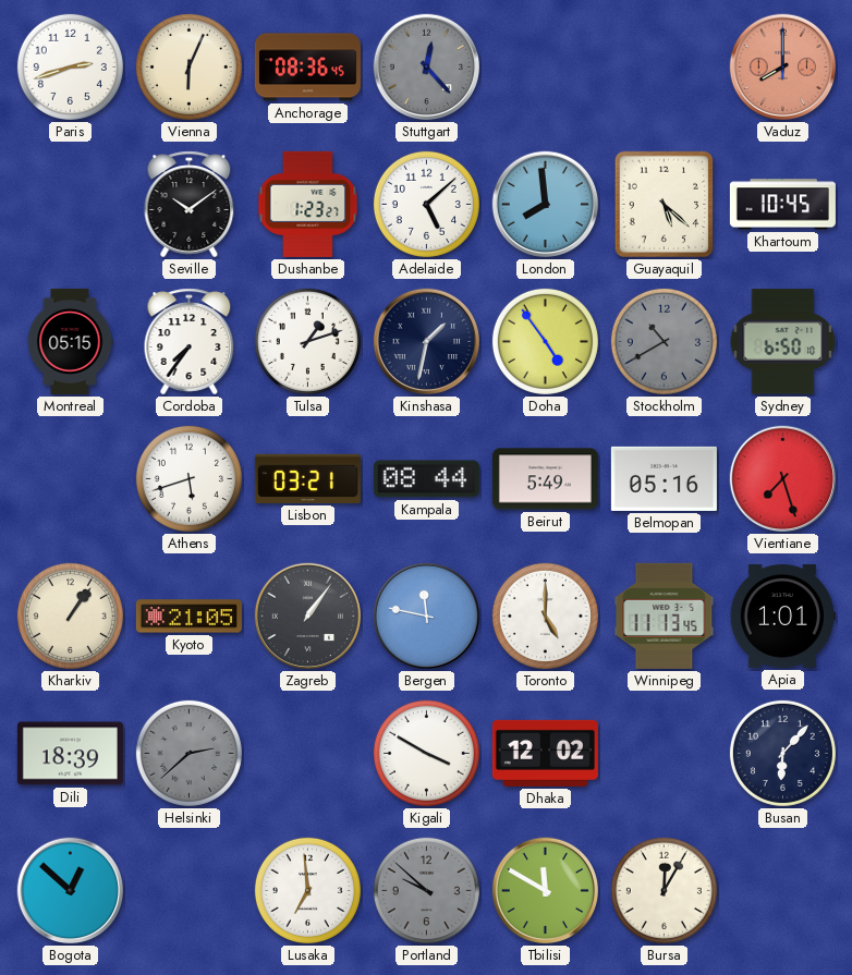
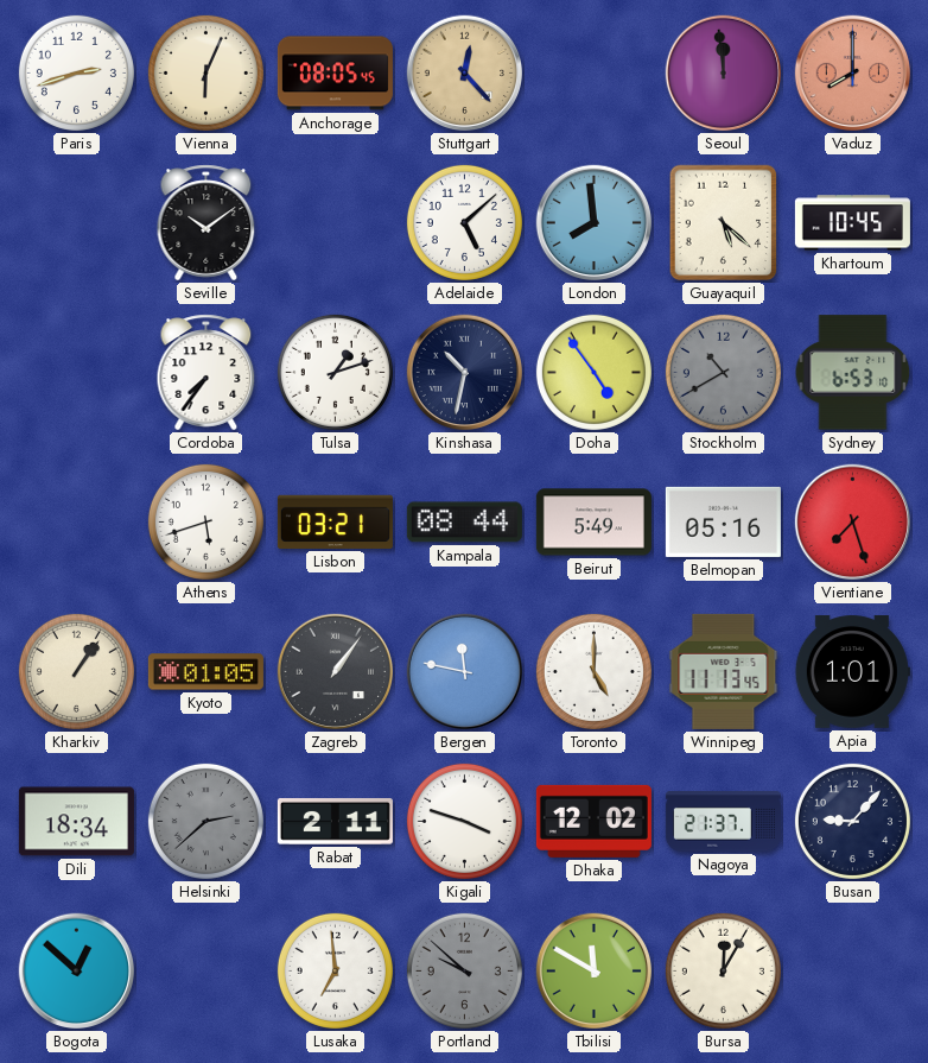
Anchorage: 08:36 -> 08:05
Stuttgart dial: grey -> champagne
Seoul: none -> 11:59
Dushanbe: 1:23 -> none
Montreal: 05:15 -> none
Kinshasa: 1:32 -> 10:32
Sydney: 6:50 -> 6:53
Kyoto: 21:05 -> 01:05
Dili: 18:39 -> 18:34
Rabat: none -> 2:11
Kigali: 3:50 -> 3:48
Nagoya: none -> 21:37
Busan: 6:07 -> 9:07
